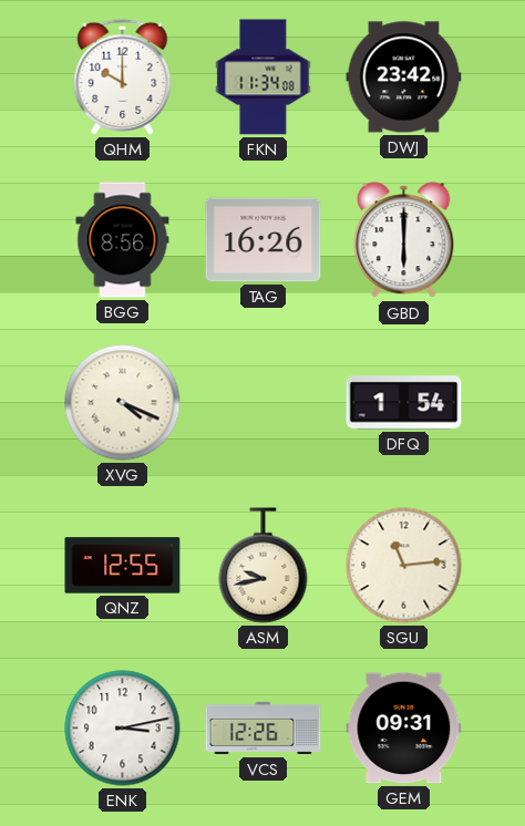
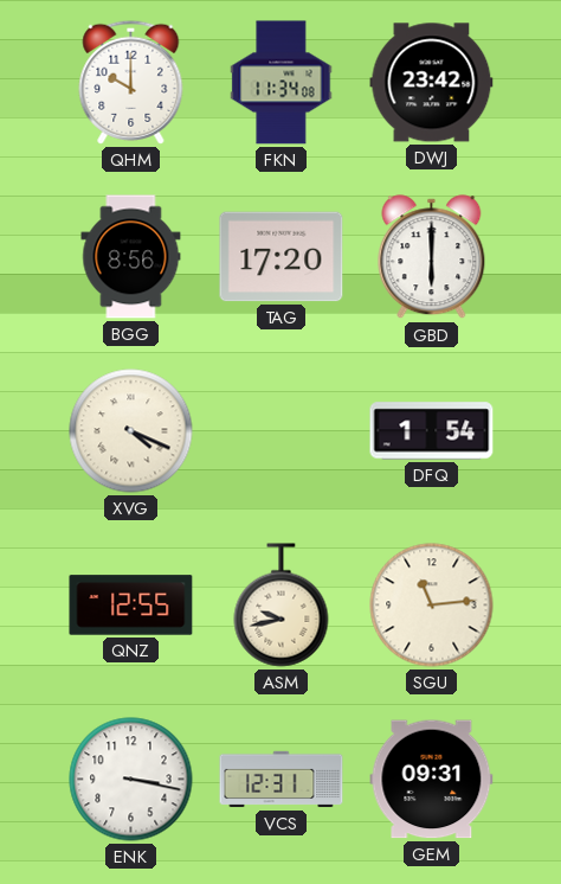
TAG: 16:26 -> 17:20
ENK: 3:13 -> 3:17
VCS: 12:26 -> 12:31
